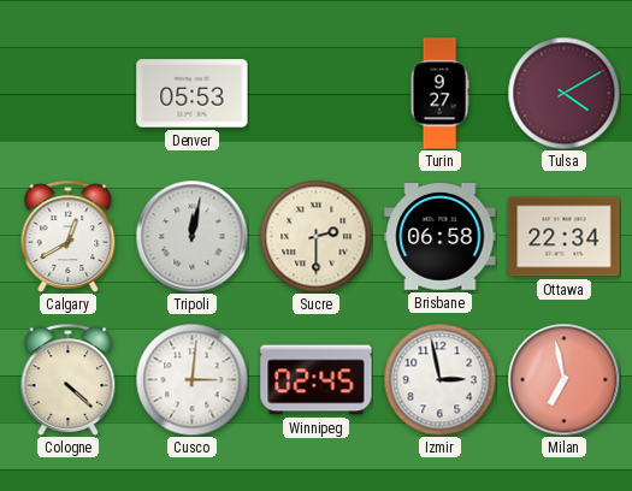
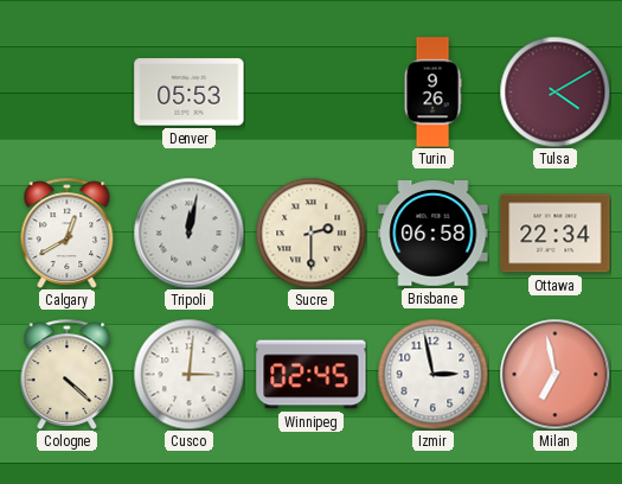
Turin: 9:27 -> 9:26
